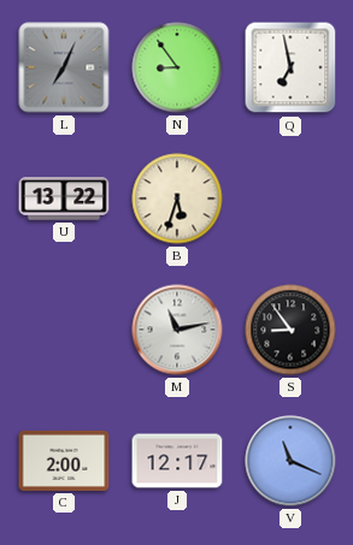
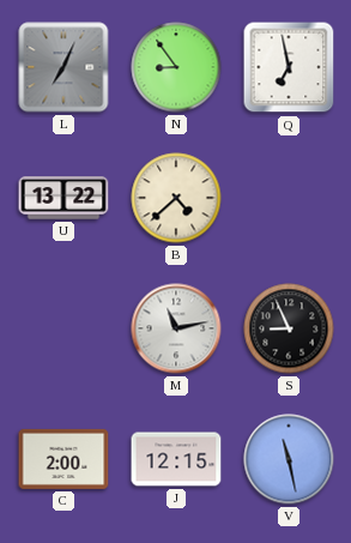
B: 5:33 -> 4:38
S: 8:54 -> 8:56
J: 12:17 -> 12:15
V: 11:19 -> 11:28
